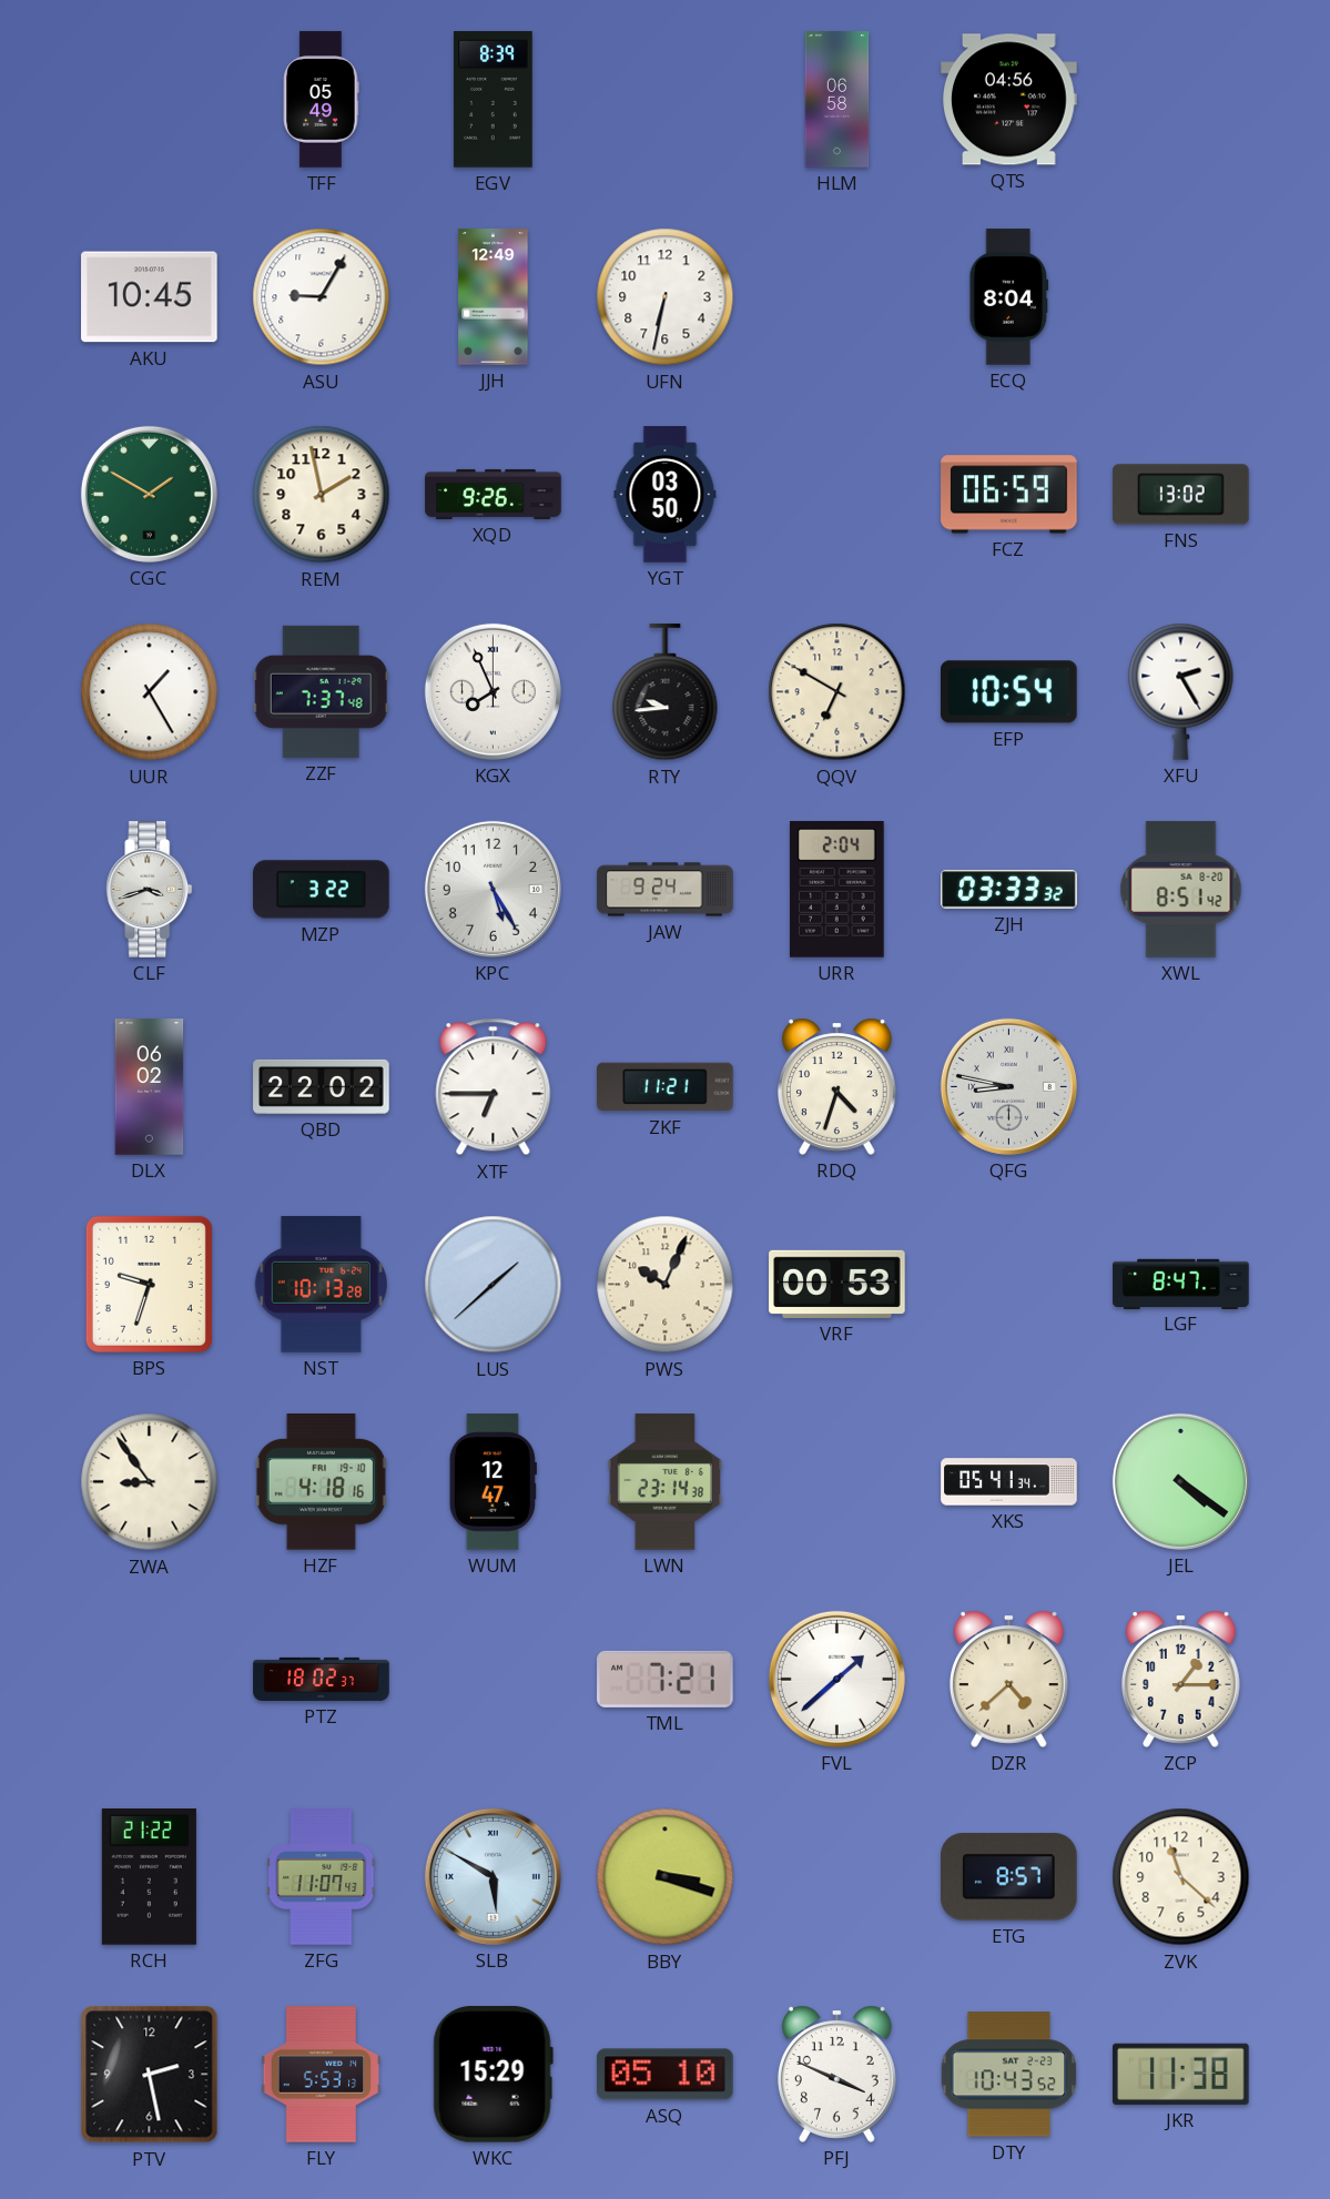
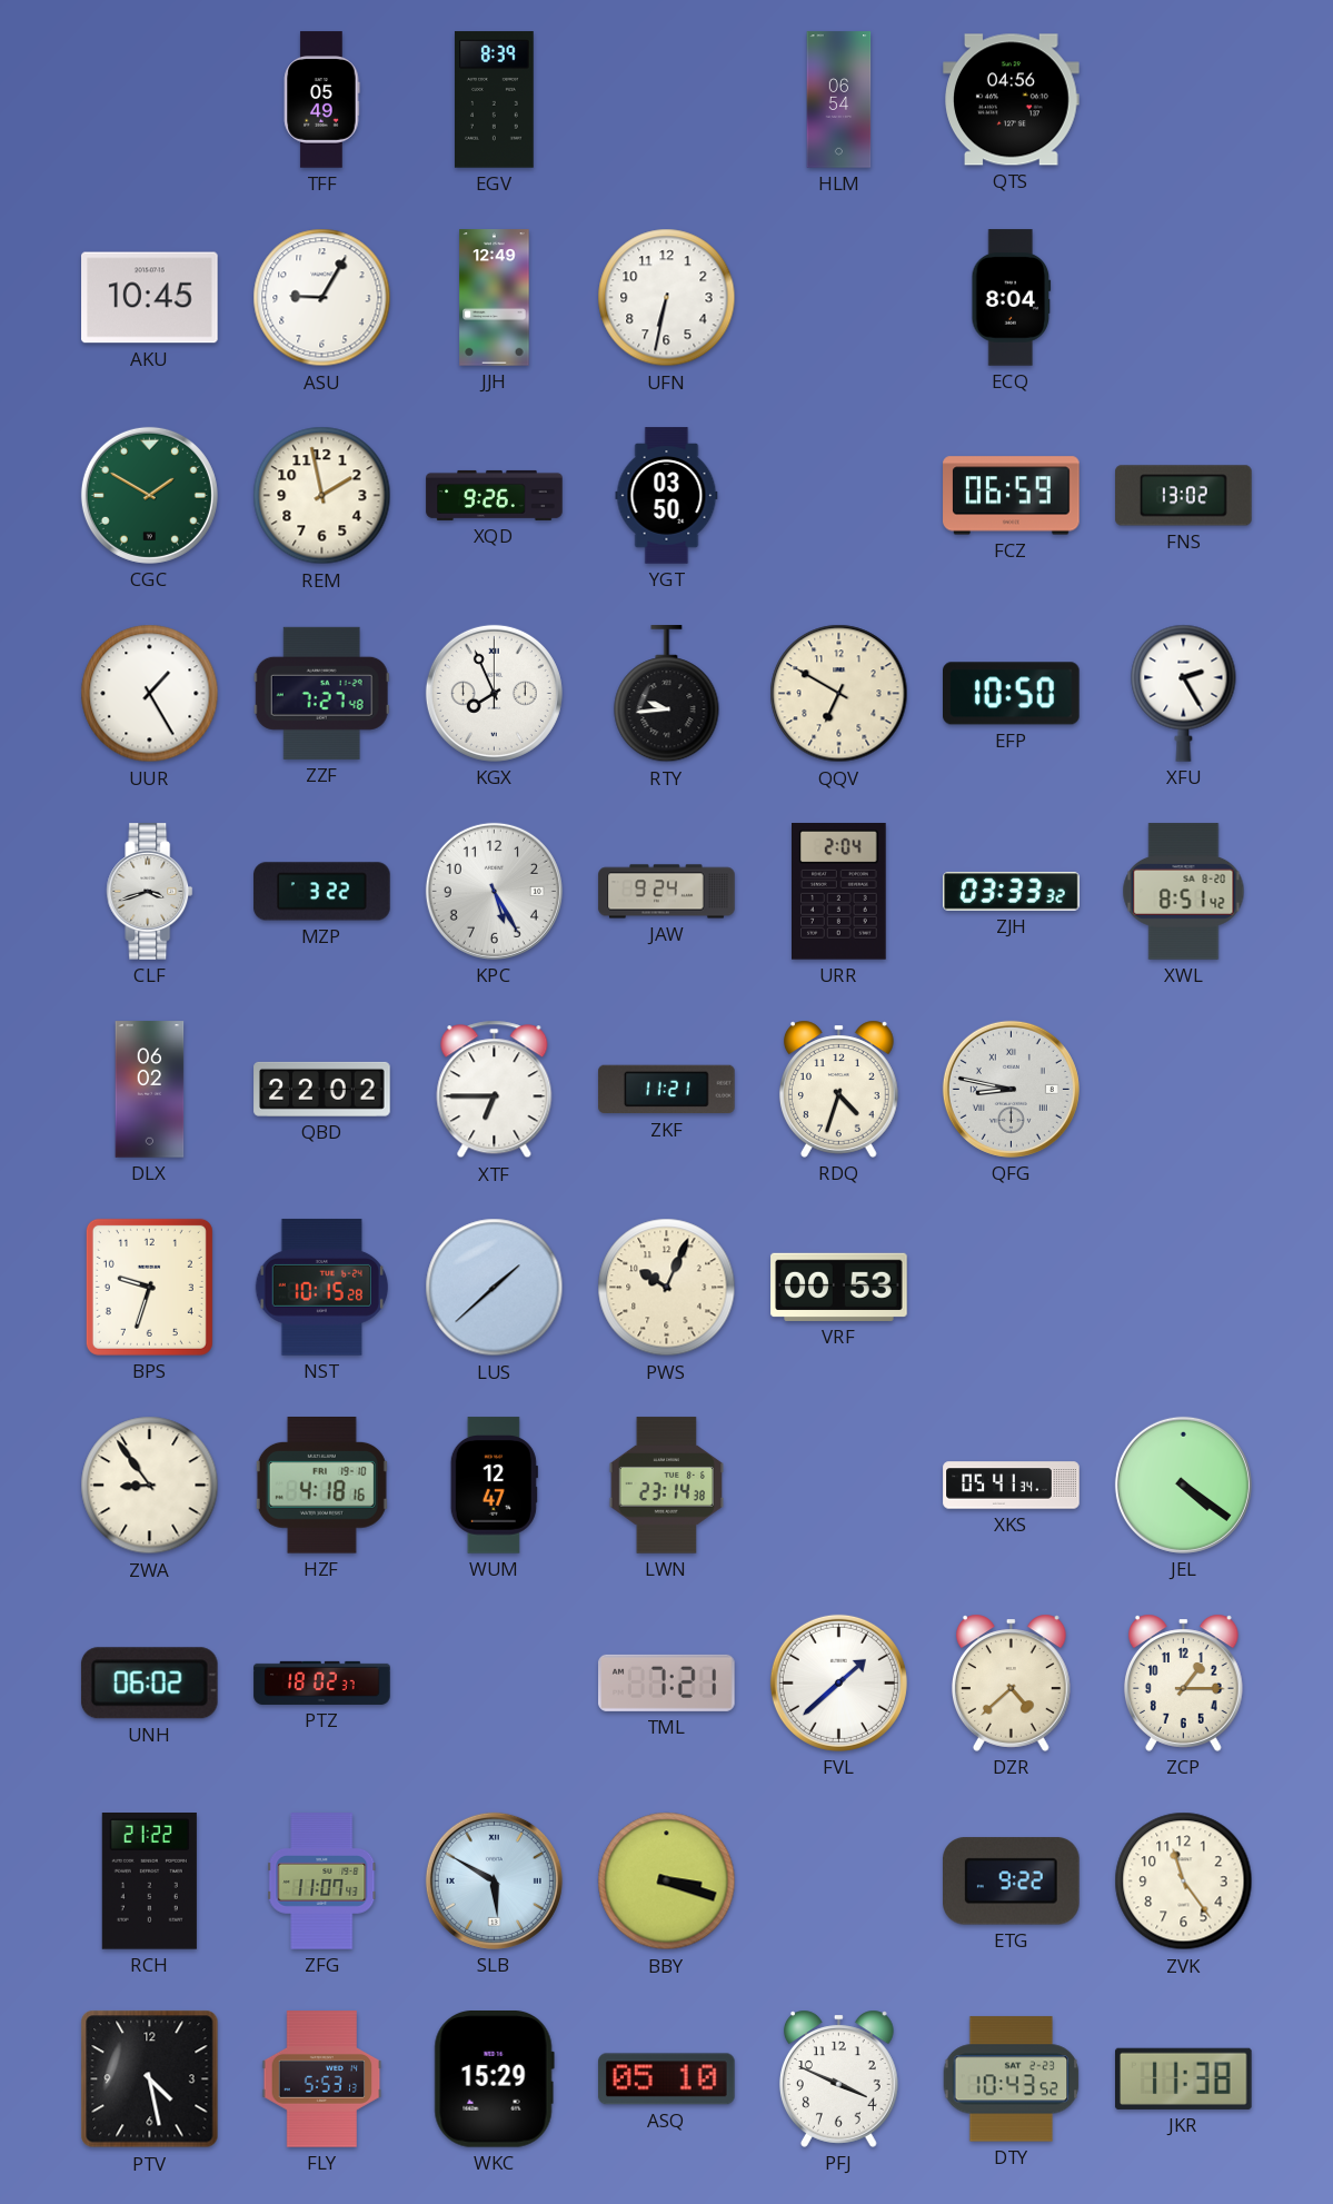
HLM: 06:58 -> 06:54
ZZF: 7:37 -> 7:27
EFP: 10:54 -> 10:50
NST: 10:13 -> 10:15
LGF: 8:47 -> none
UNH: none -> 06:02
ETG: 8:57 -> 9:22
ZVK: 11:22 -> 11:24
PTV: 2:28 -> 4:28
